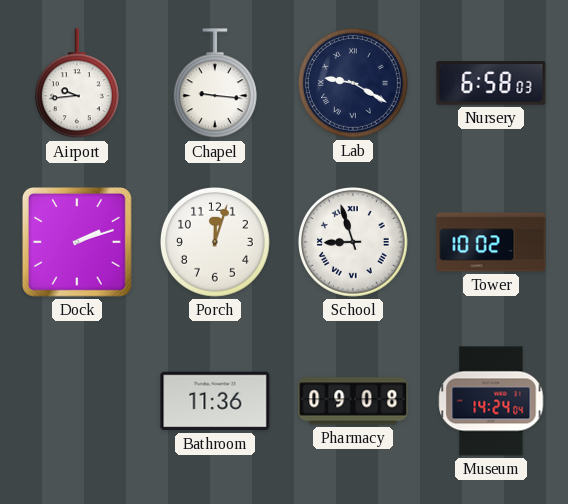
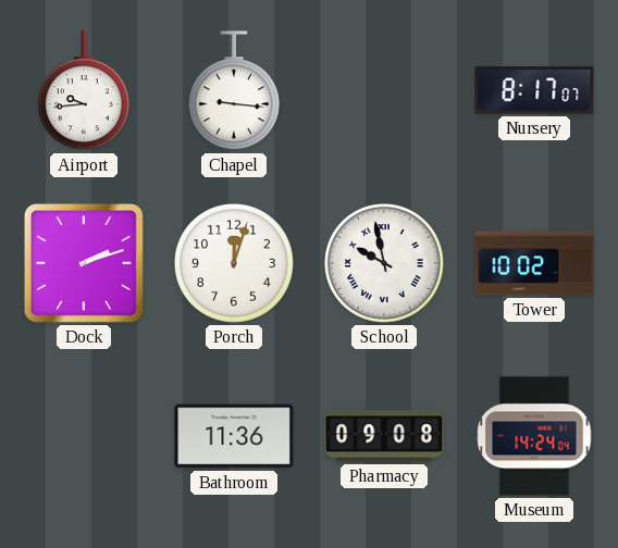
Lab: 9:20 -> none
Nursery: 6:58 -> 8:17
School: 8:57 -> 9:58
